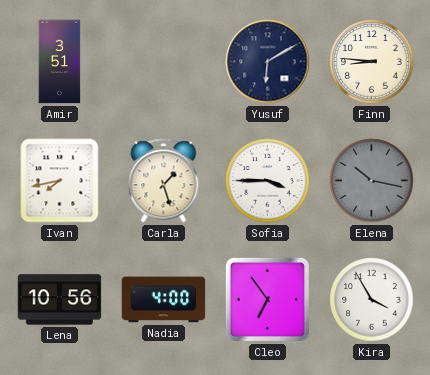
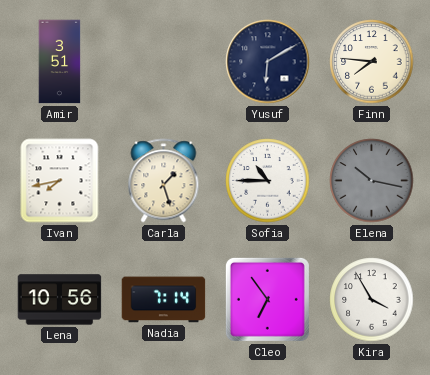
Finn: 8:46 -> 7:46
Sofia: 3:45 -> 10:45
Nadia: 4:00 -> 7:14
